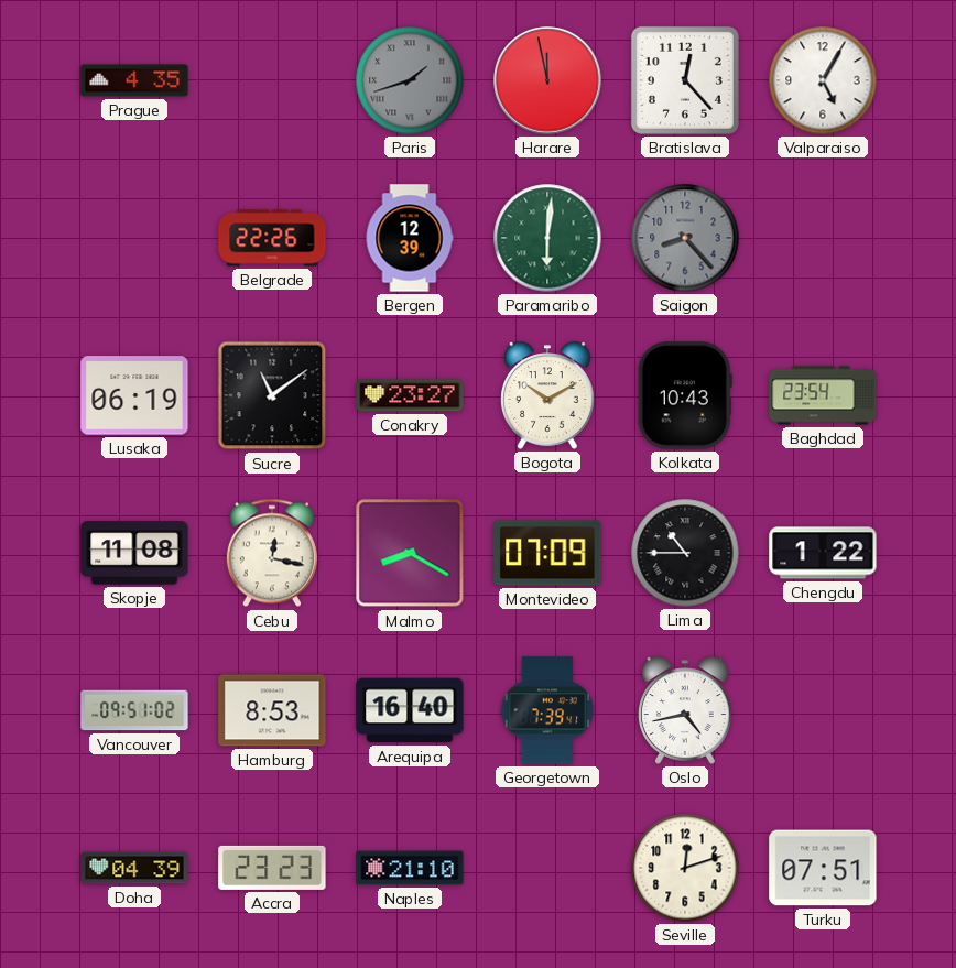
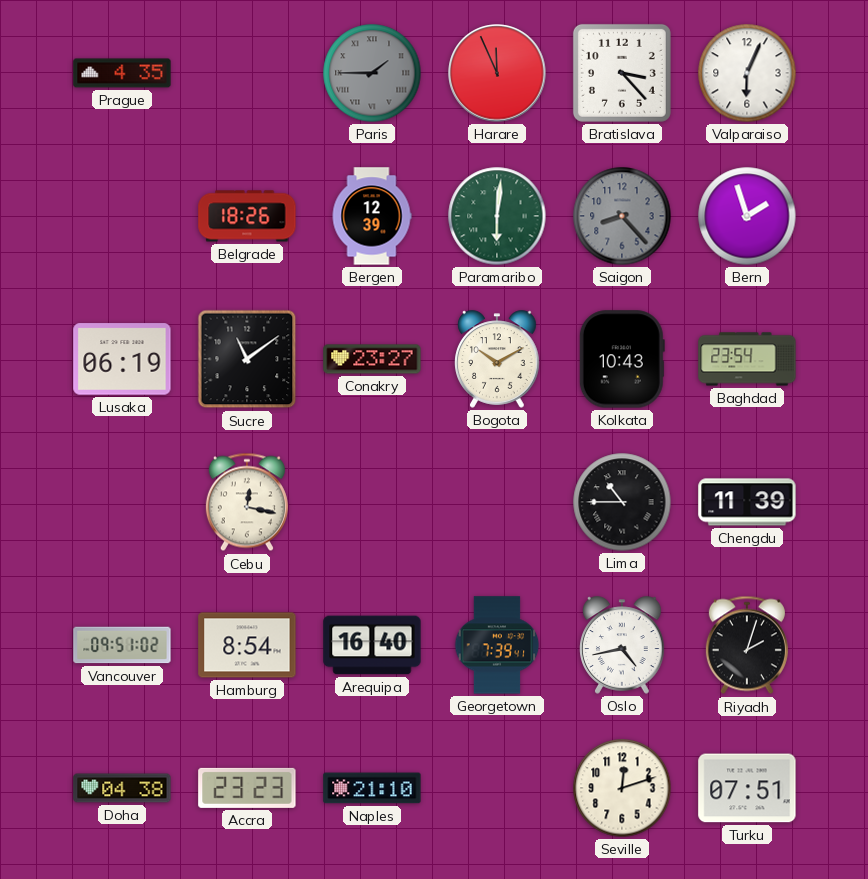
Paris: 1:42 -> 1:45
Harare: 11:58 -> 11:56
Bratislava: 12:23 -> 3:23
Valparaiso: 5:05 -> 6:04
Belgrade: 22:26 -> 18:26
Bern: none -> 1:57
Skopje: 11:08 -> none
Malmo: 8:20 -> none
Montevideo: 07:09 -> none
Chengdu: 1:22 -> 11:39
Hamburg: 8:53 -> 8:54
Riyadh: none -> 2:03
Doha: 04:39 -> 04:38
